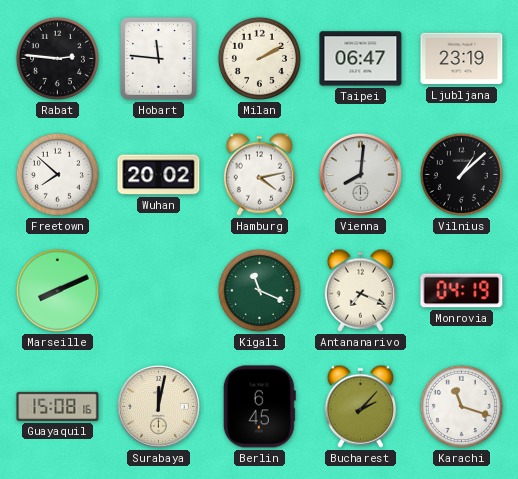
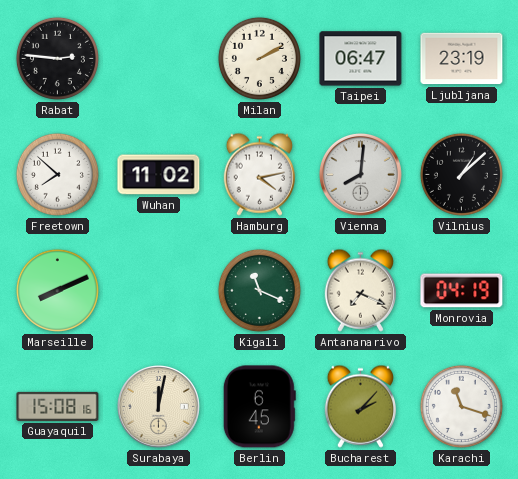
Hobart: 11:46 -> none
Wuhan: 20:02 -> 11:02
